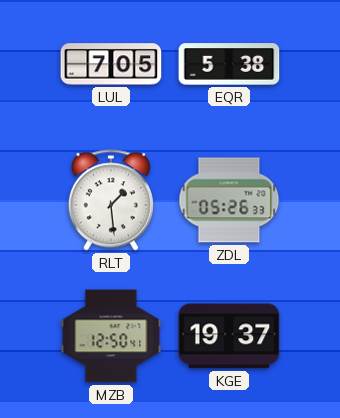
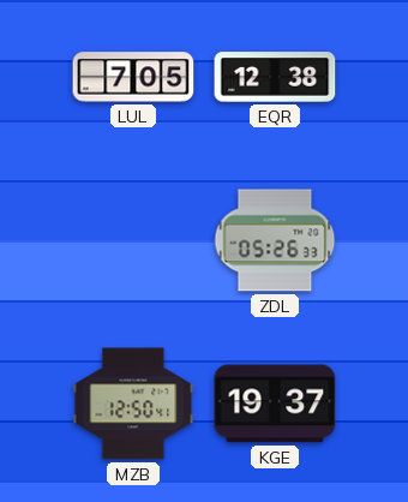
EQR: 5:38 -> 12:38
RLT: 1:29 -> none
